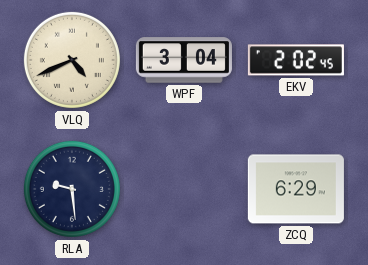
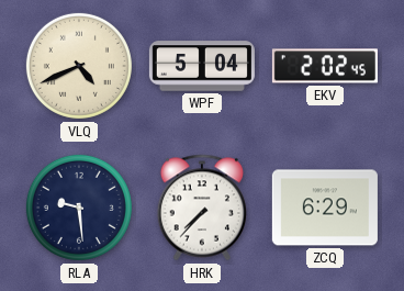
WPF: 3:04 -> 5:04
HRK: none -> 7:37
